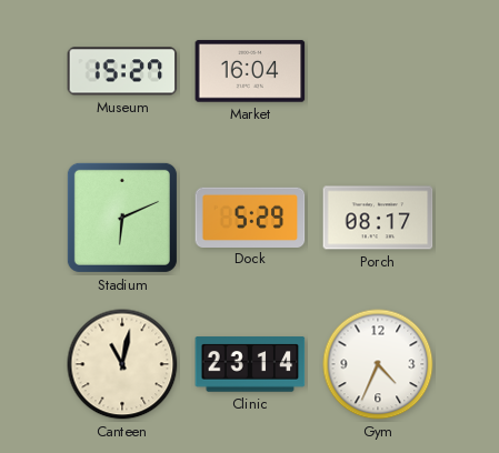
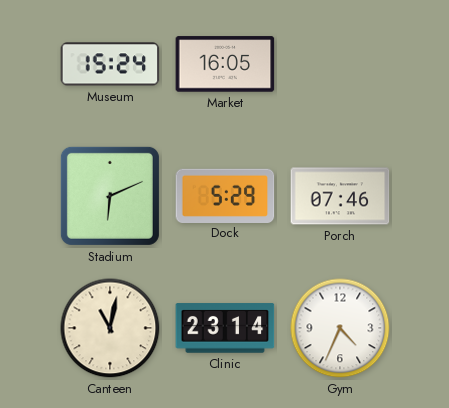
Museum: 15:27 -> 15:24
Market: 16:04 -> 16:05
Porch: 08:17 -> 07:46
